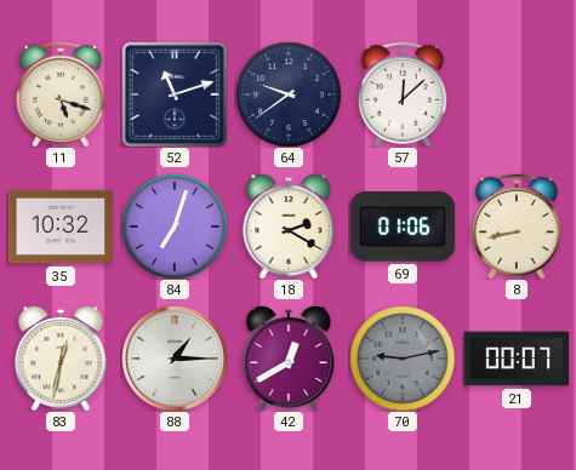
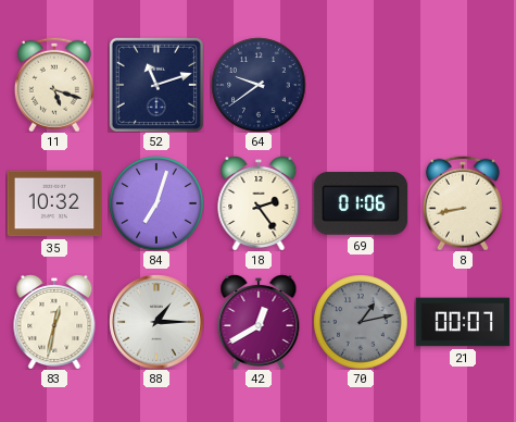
57: 12:08 -> none
18: 2:20 -> 2:24
70: 9:13 -> 1:13
